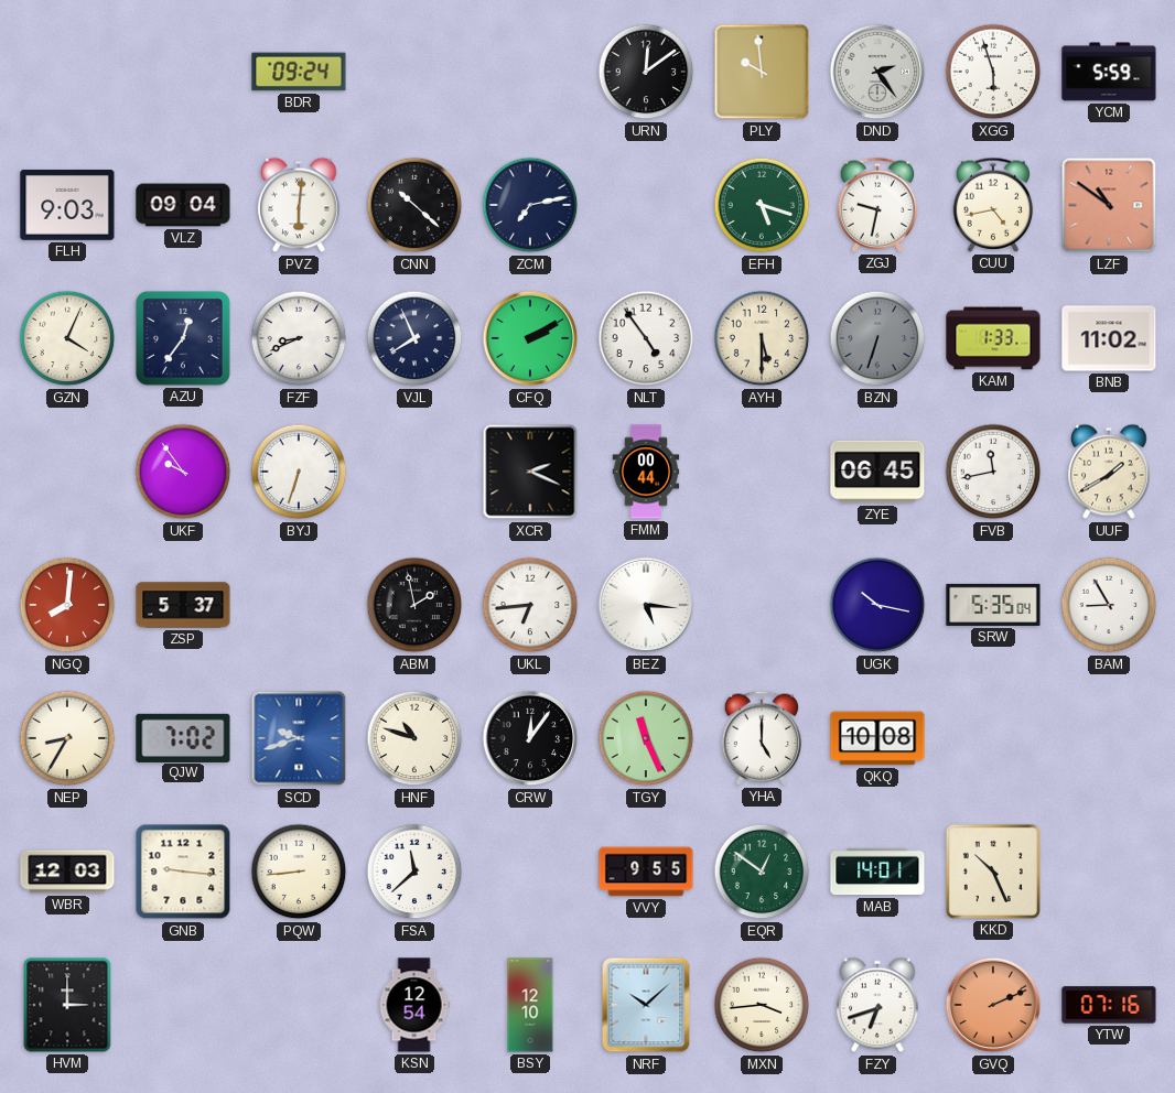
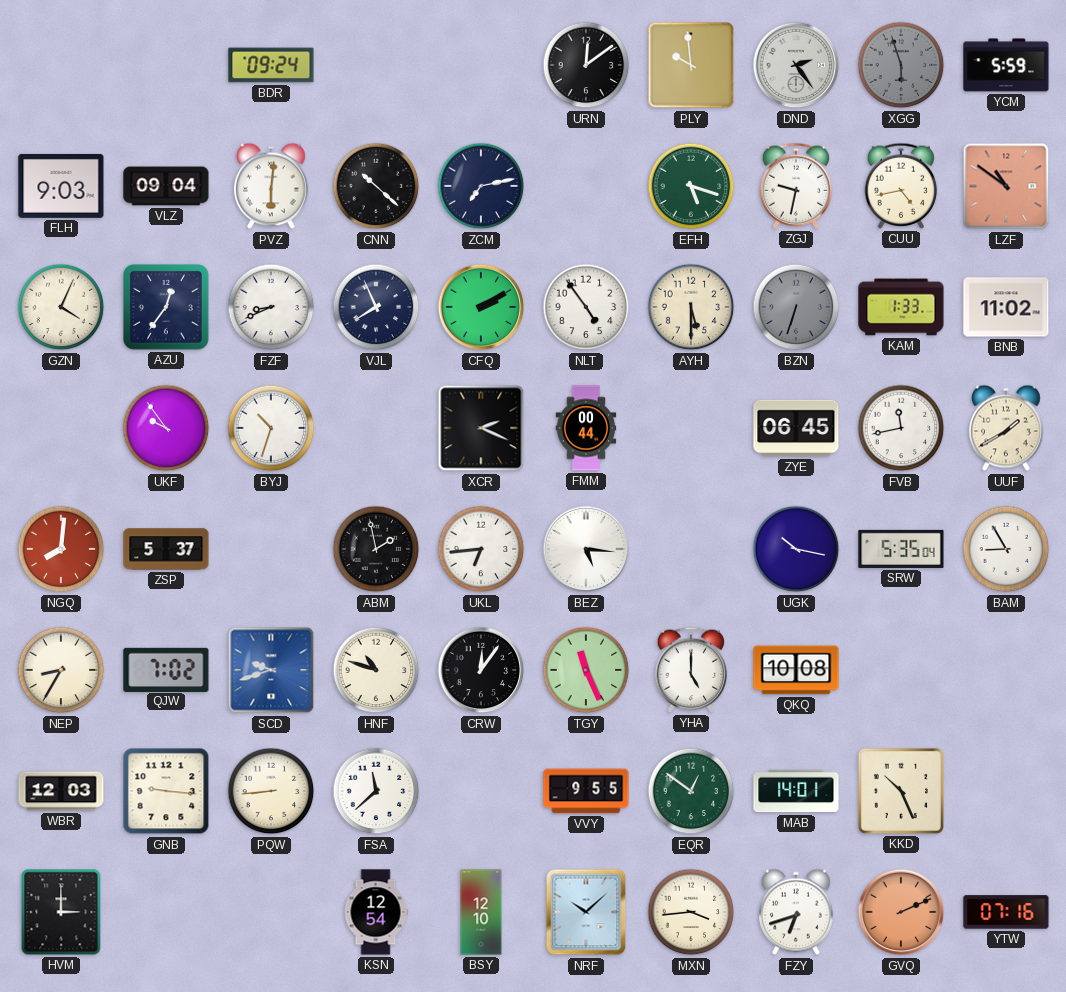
XGG dial: white -> grey
BYJ: 6:33 -> 10:33
